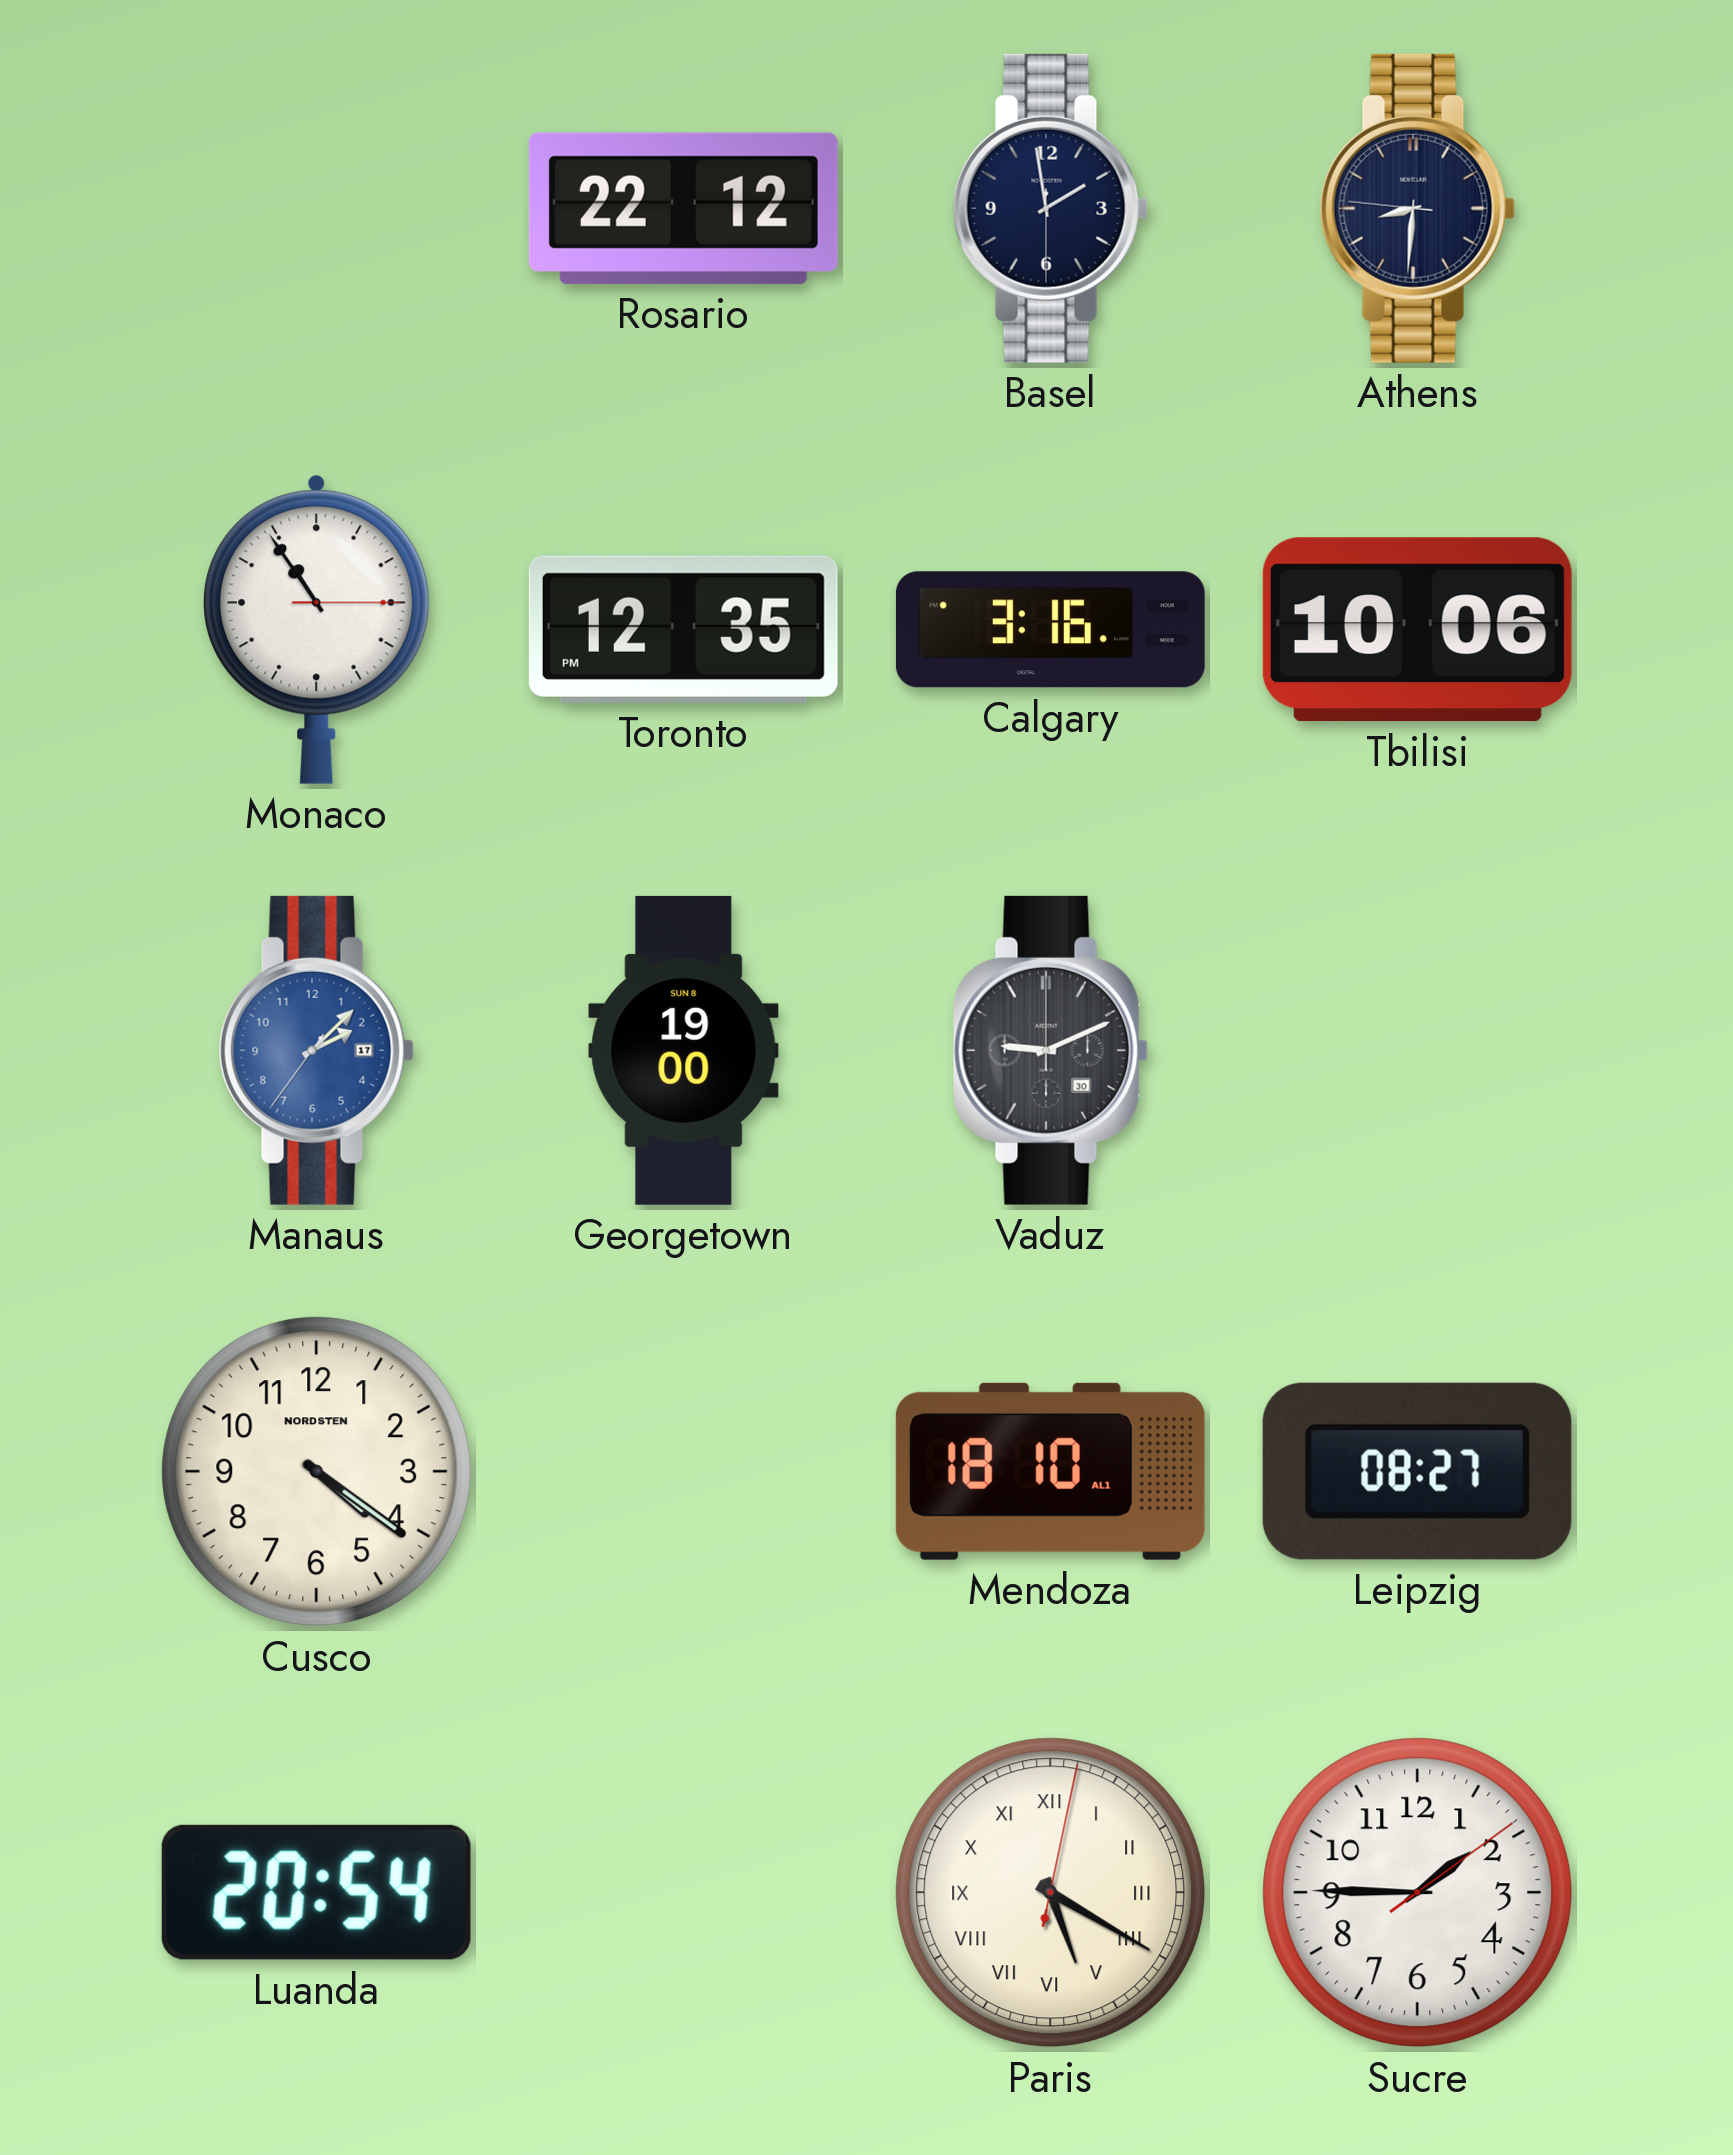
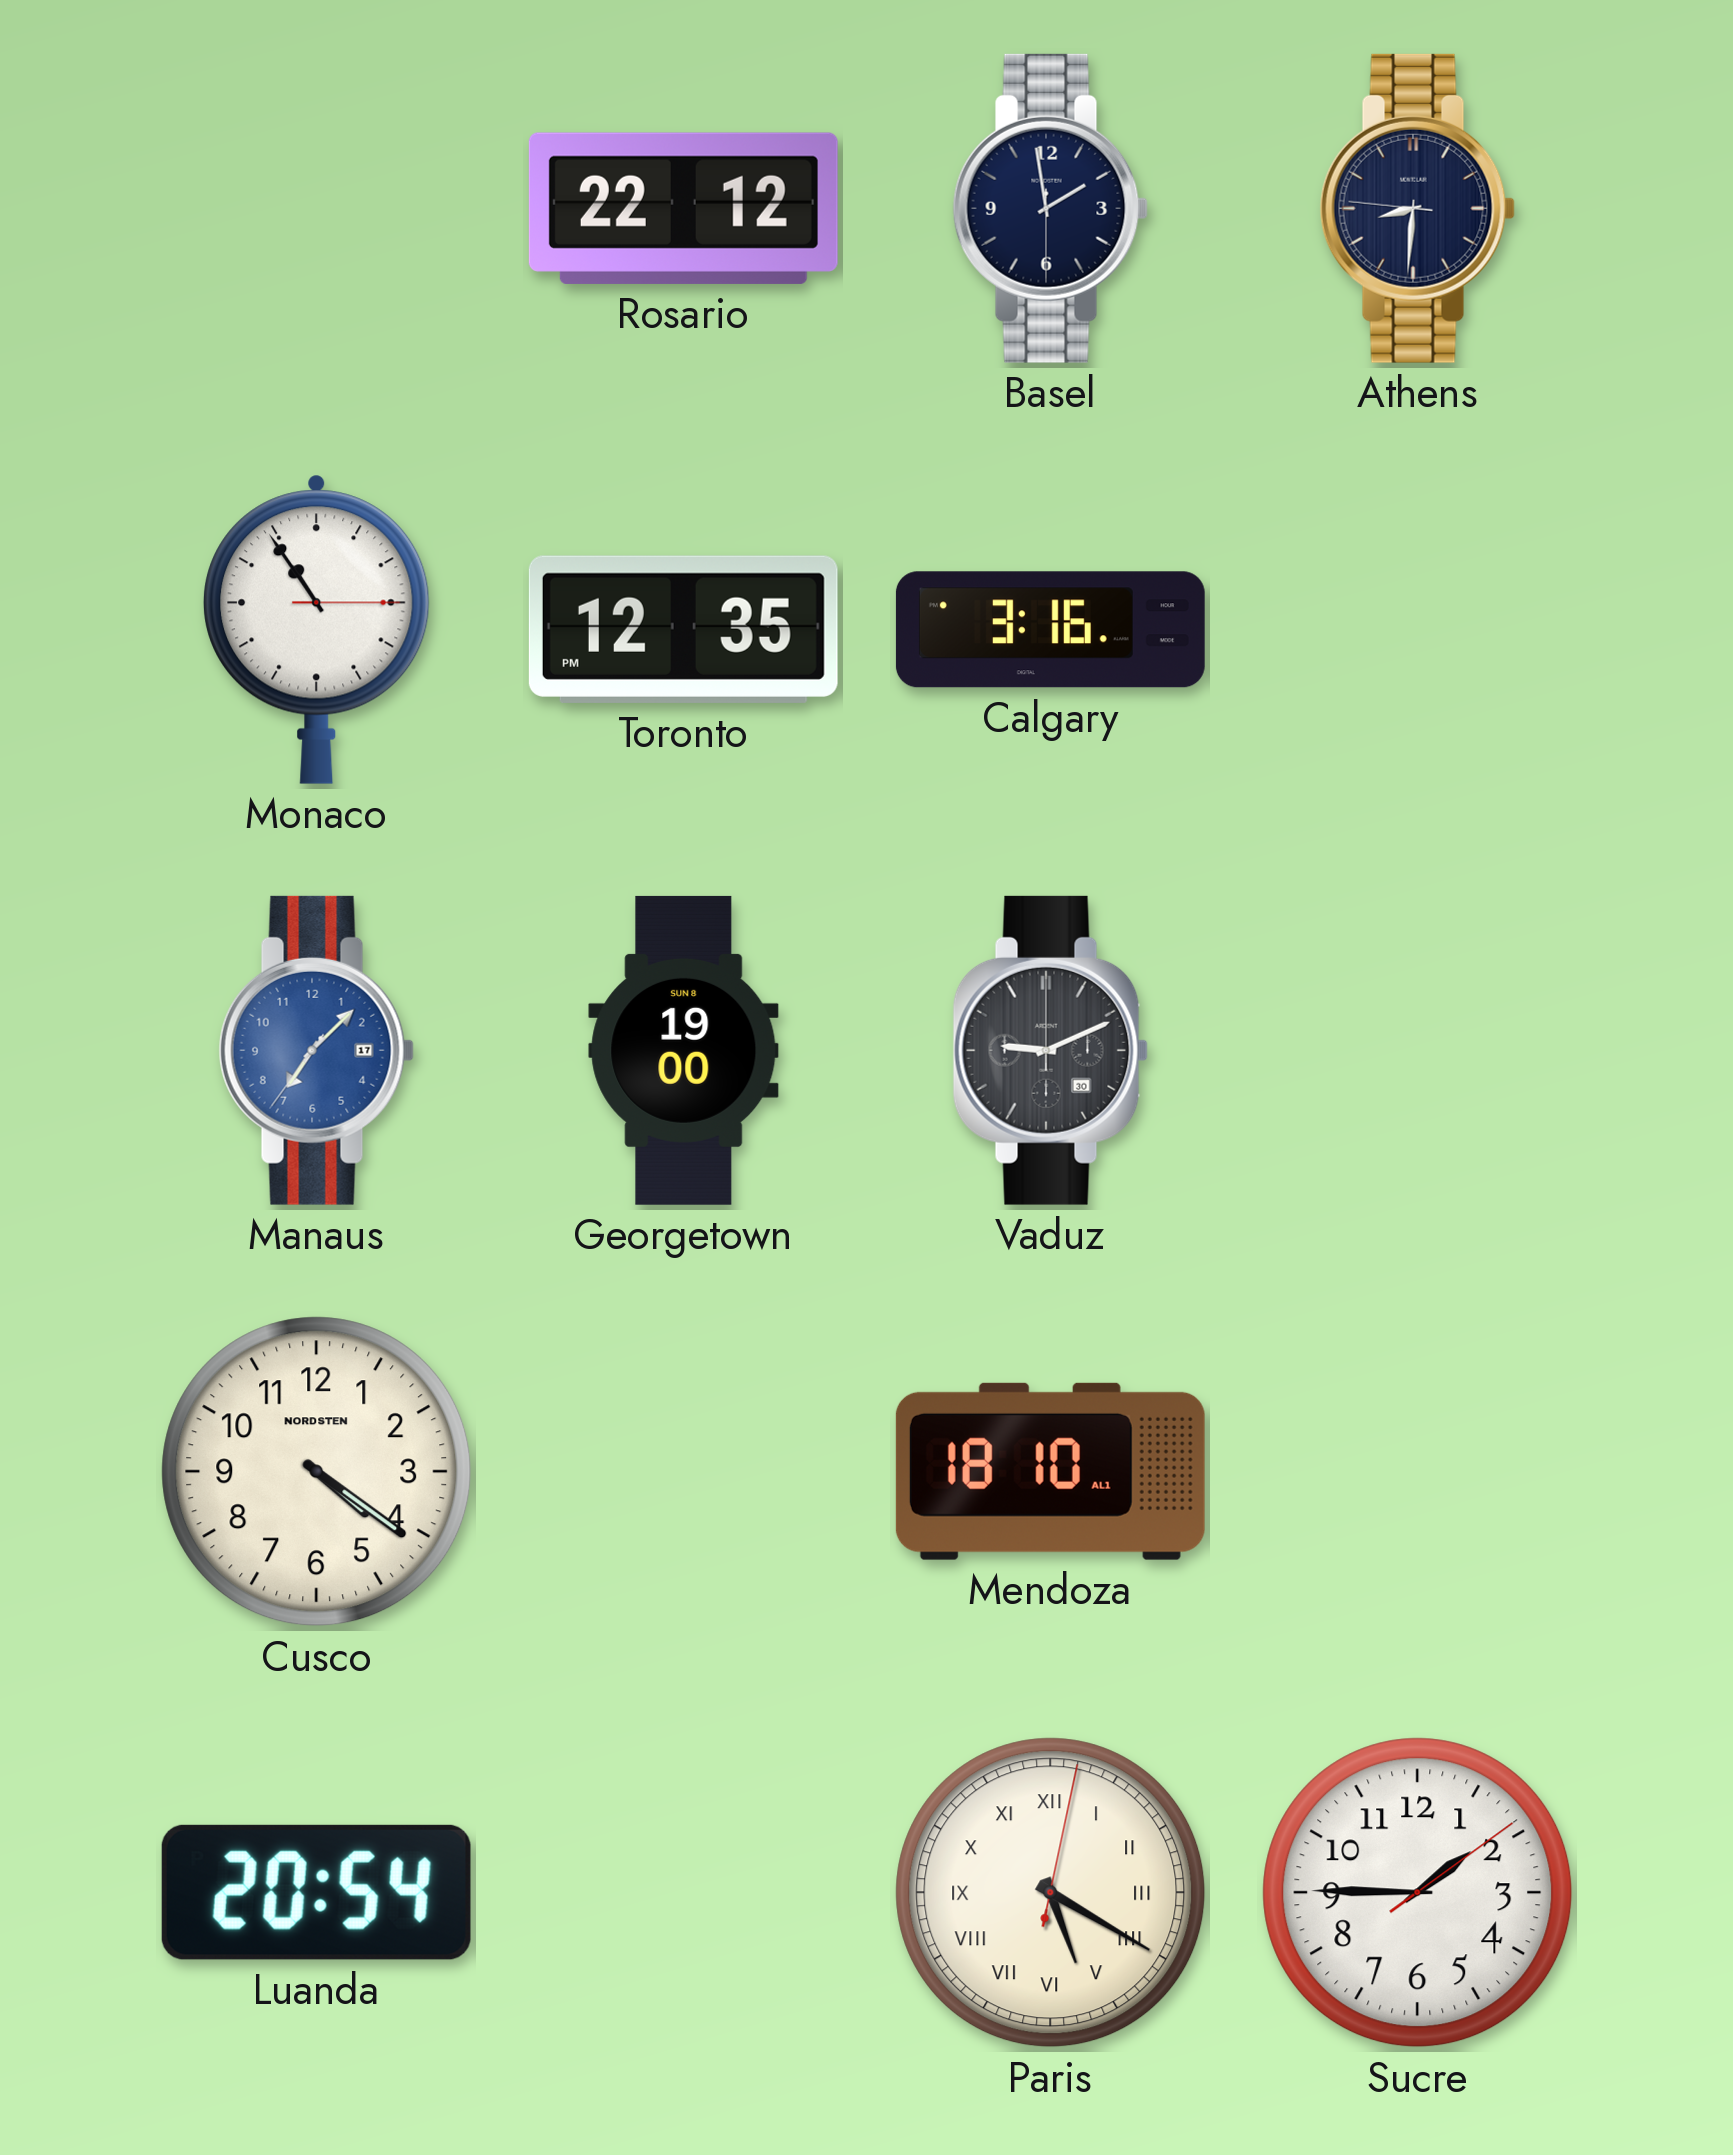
Tbilisi: 10:06 -> none
Manaus: 2:07 -> 7:07
Leipzig: 08:27 -> none
